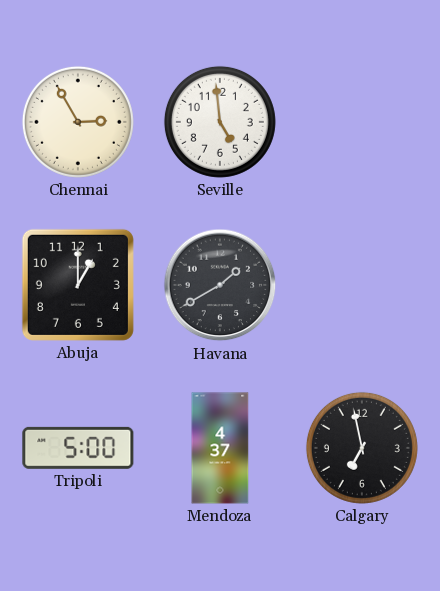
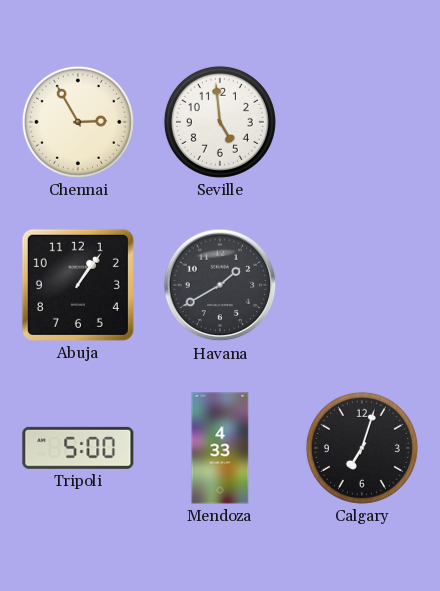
Abuja: 1:00 -> 1:06
Mendoza: 4:37 -> 4:33
Calgary: 6:58 -> 7:03
